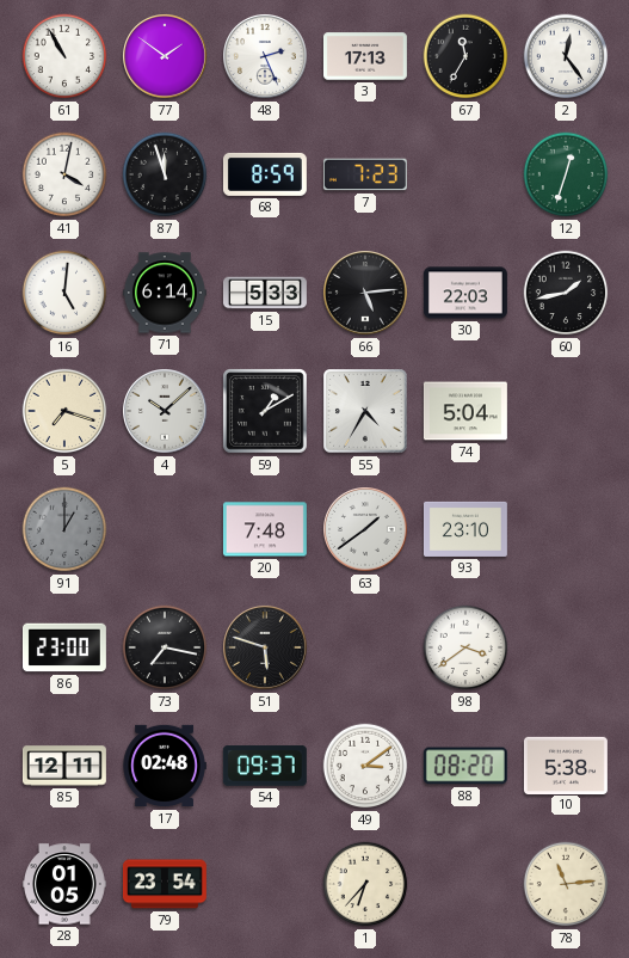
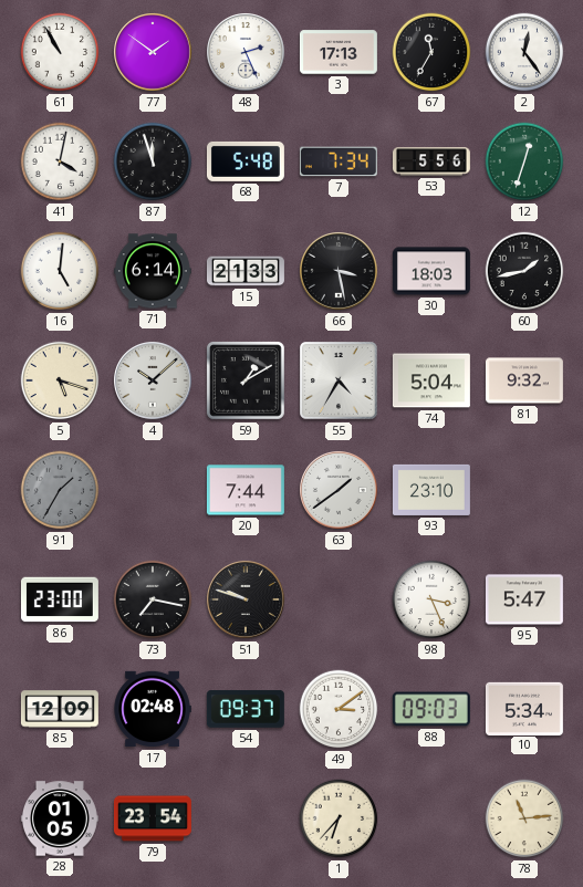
68: 8:59 -> 5:48
7: 7:23 -> 7:34
53: none -> 5:56
15: 5:33 -> 21:33
66: 5:14 -> 3:28
30: 22:03 -> 18:03
5: 7:18 -> 5:18
81: none -> 9:32
91: 1:00 -> 1:35
20: 7:48 -> 7:44
51: 5:48 -> 9:48
98: 3:39 -> 3:26
95: none -> 5:47
85: 12:11 -> 12:09
88: 08:20 -> 09:03
10: 5:38 -> 5:34
